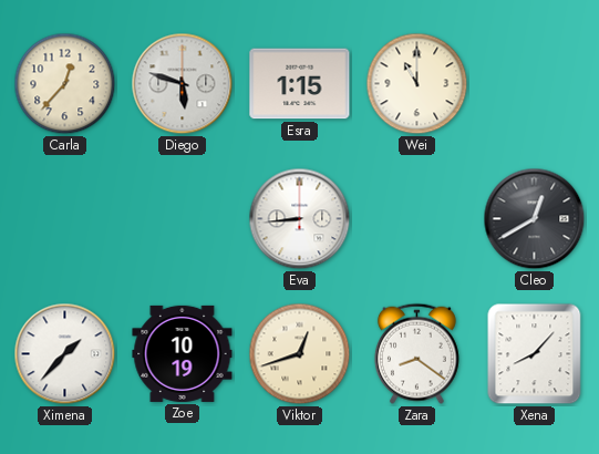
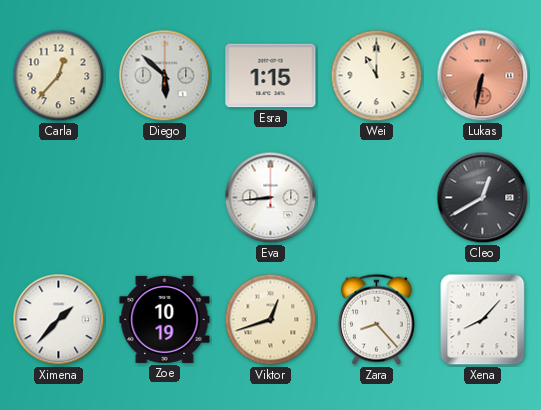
Diego: 5:48 -> 5:52
Lukas: none -> 6:32
Zara: 8:21 -> 8:23
